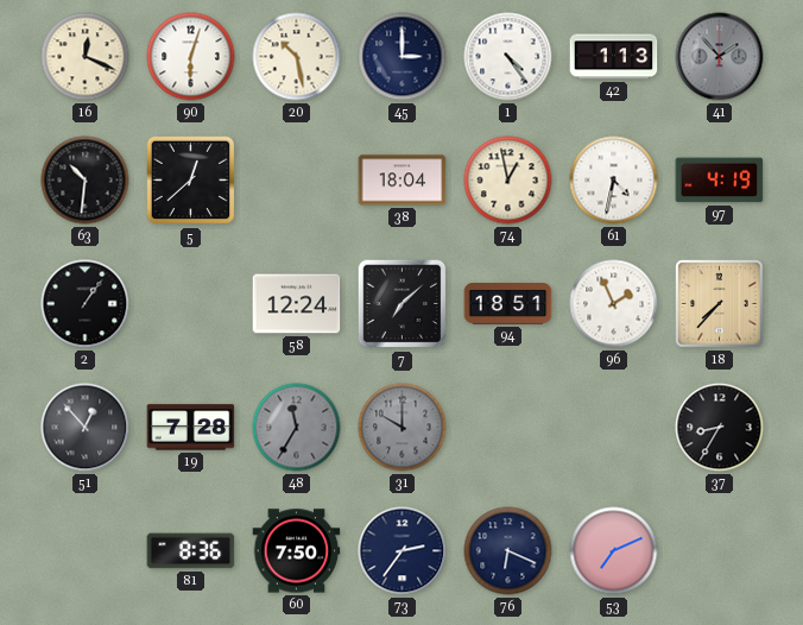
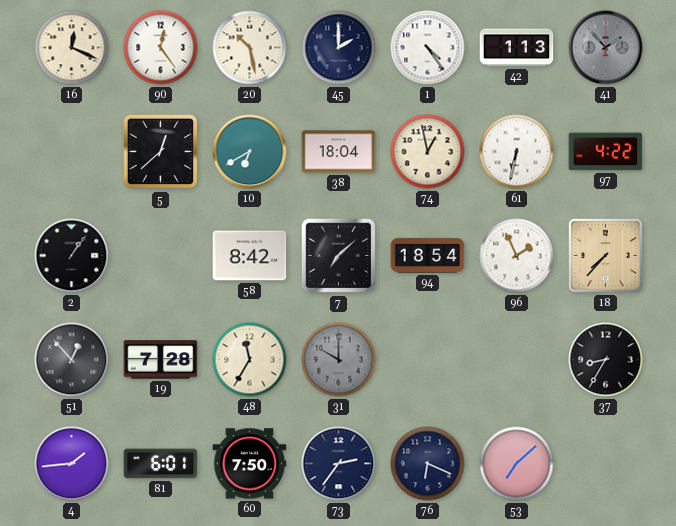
90: 6:03 -> 12:24
45: 3:00 -> 2:00
63: 10:31 -> none
10: none -> 6:40
61: 4:32 -> 6:32
97: 4:19 -> 4:22
58: 12:24 -> 8:42
94: 18:51 -> 18:54
48 dial: grey -> cream
4: none -> 1:44
81: 8:36 -> 6:01
53: 7:11 -> 7:08
